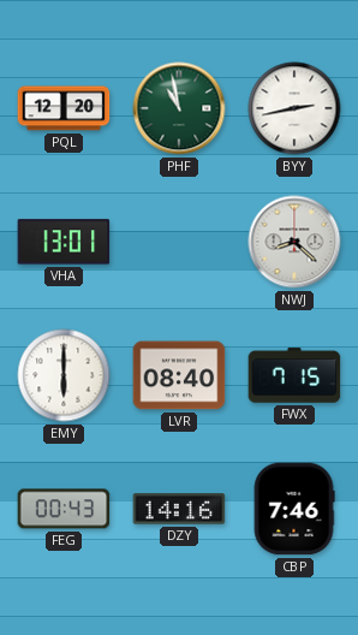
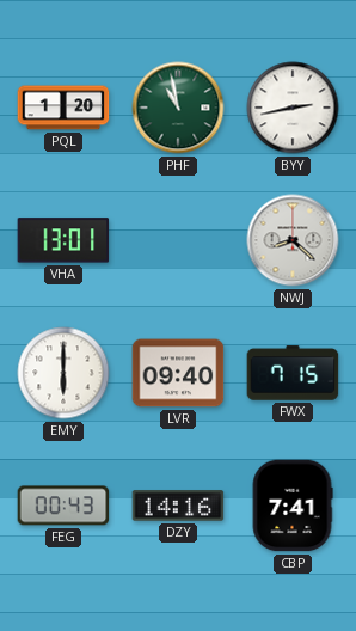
PQL: 12:20 -> 1:20
LVR: 08:40 -> 09:40
CBP: 7:46 -> 7:41
